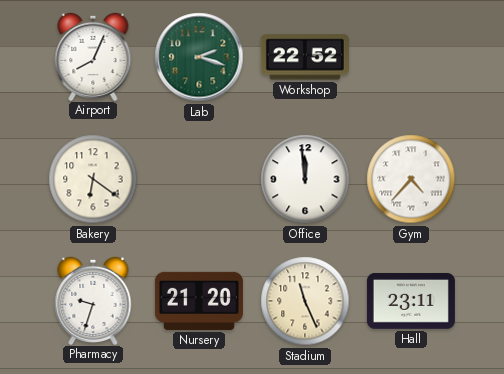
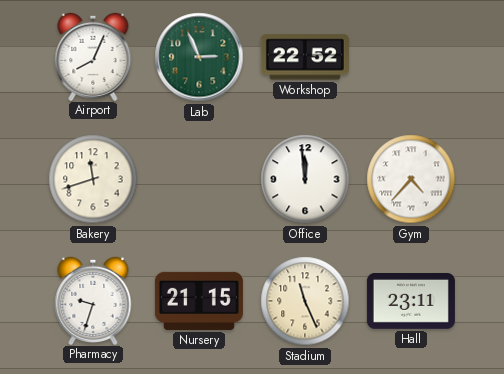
Lab: 2:18 -> 2:56
Bakery: 6:21 -> 11:42
Nursery: 21:20 -> 21:15
